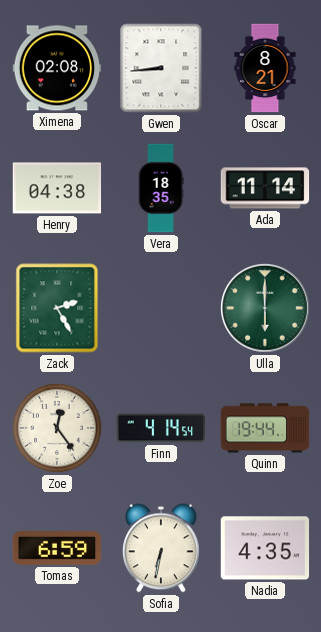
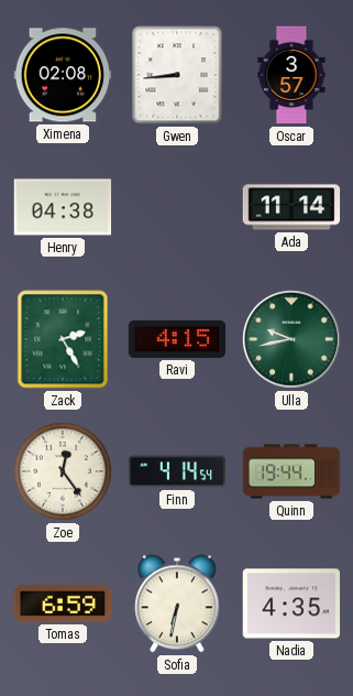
Oscar: 8:21 -> 3:57
Vera: 18:35 -> none
Ravi: none -> 4:15
Ulla: 6:00 -> 9:43
